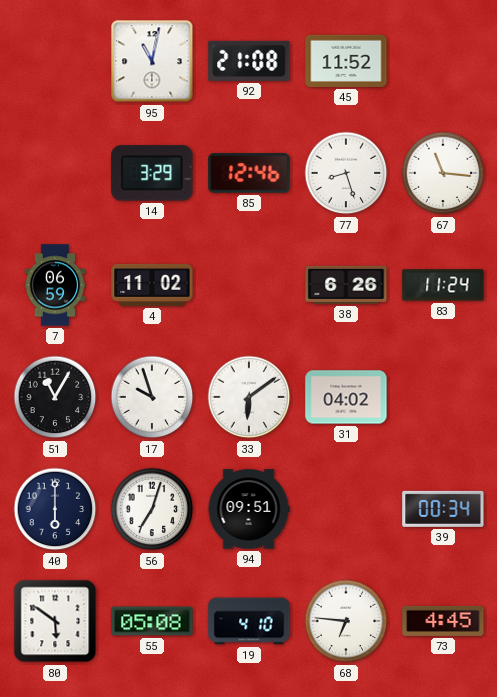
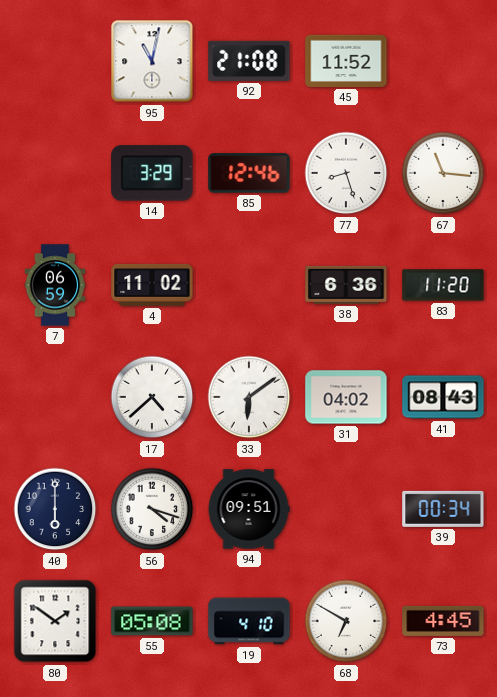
38: 6:26 -> 6:36
83: 11:24 -> 11:20
51: 11:05 -> none
17: 9:57 -> 4:38
41: none -> 08:43
56: 7:03 -> 4:18
80: 5:51 -> 1:51
68: 6:46 -> 6:50
